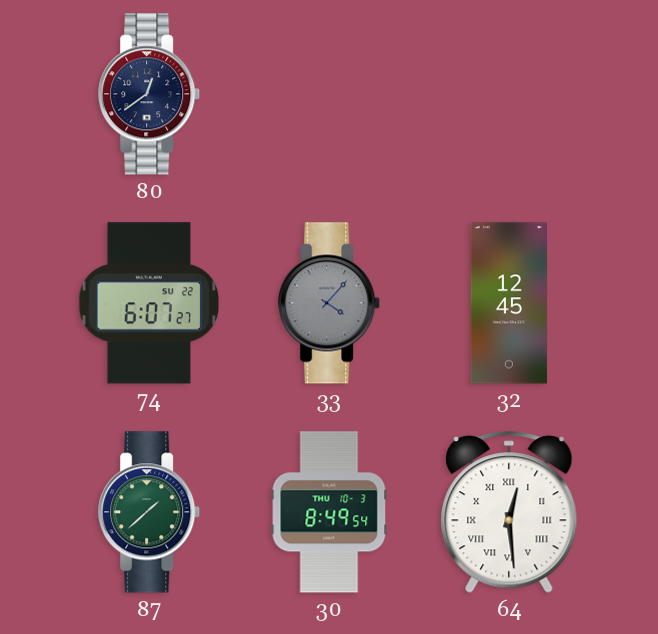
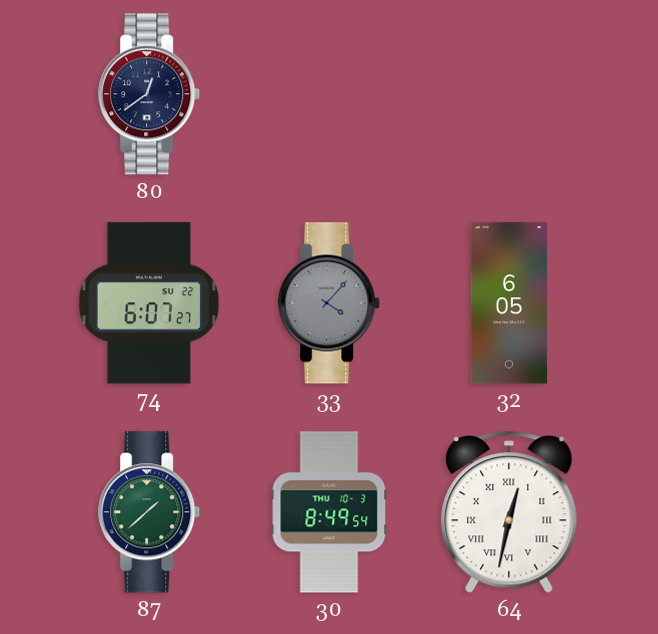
32: 12:45 -> 6:05
64: 12:29 -> 12:32
